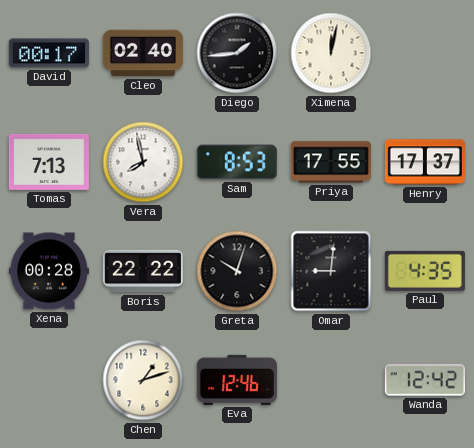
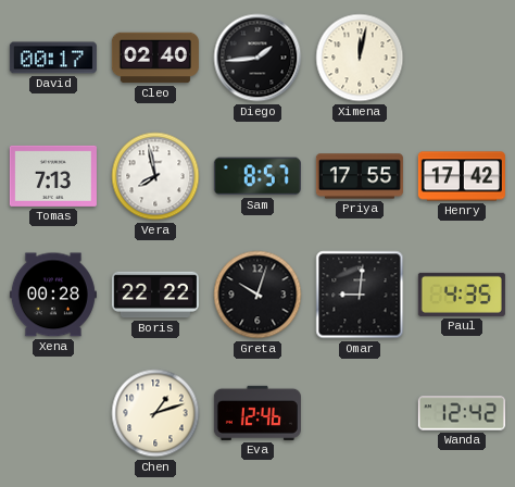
Sam: 8:53 -> 8:57
Henry: 17:37 -> 17:42
